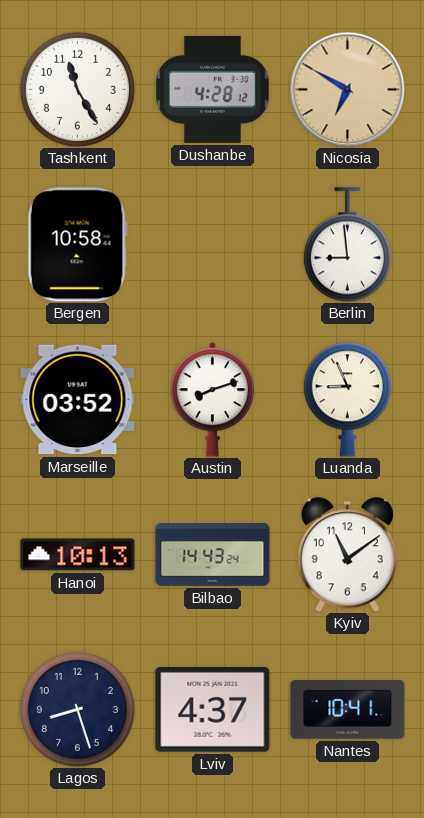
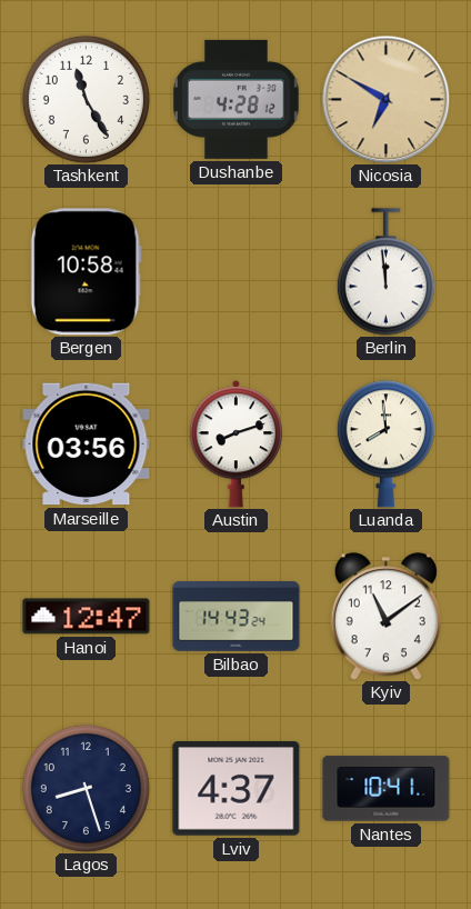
Berlin: 8:59 -> 11:59
Marseille: 03:52 -> 03:56
Luanda: 8:56 -> 7:59
Hanoi: 10:13 -> 12:47
